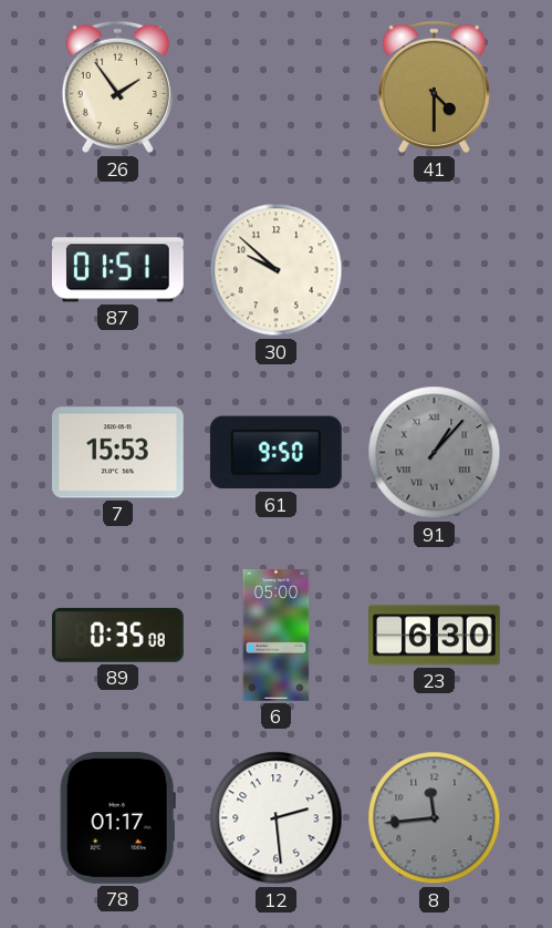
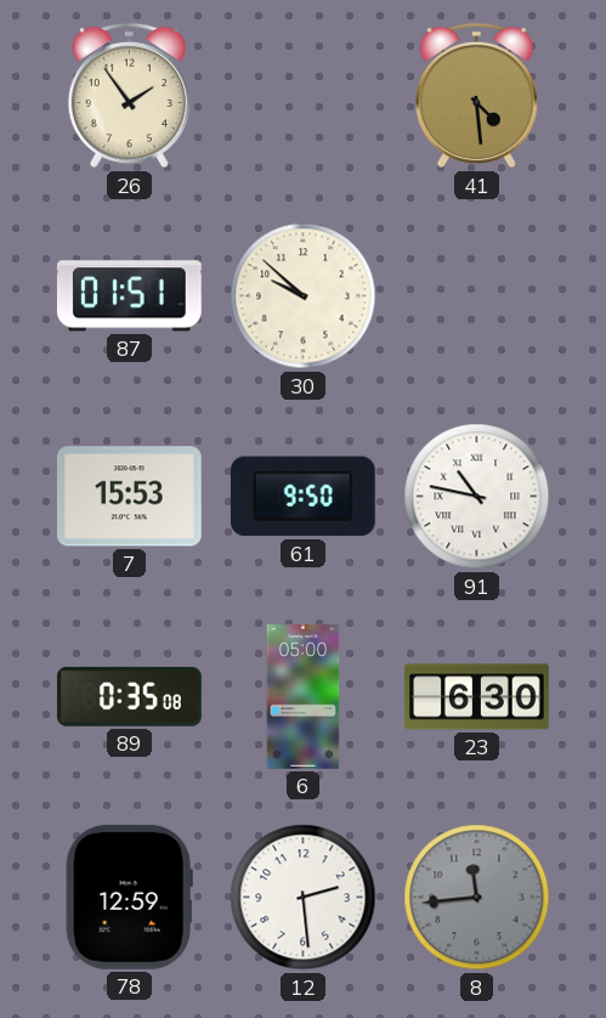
41: 4:30 -> 4:29
91: 1:07 -> 10:47
91 dial: grey -> white
78: 01:17 -> 12:59
